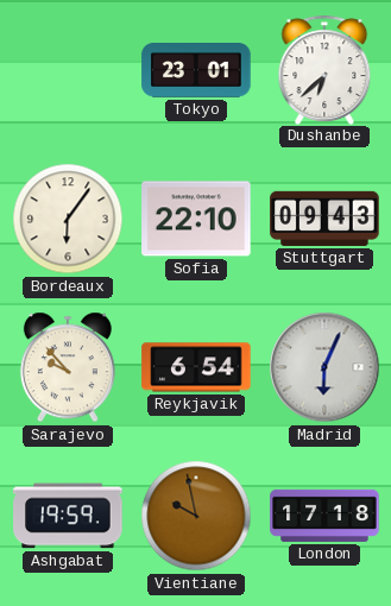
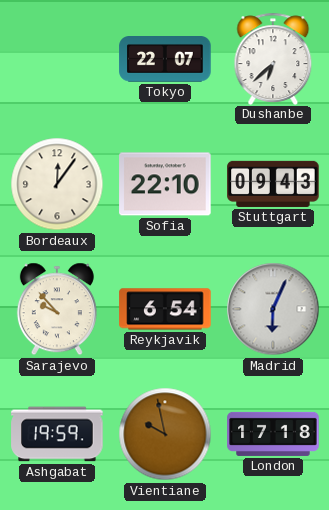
Tokyo: 23:01 -> 22:07
Bordeaux: 6:06 -> 12:06
